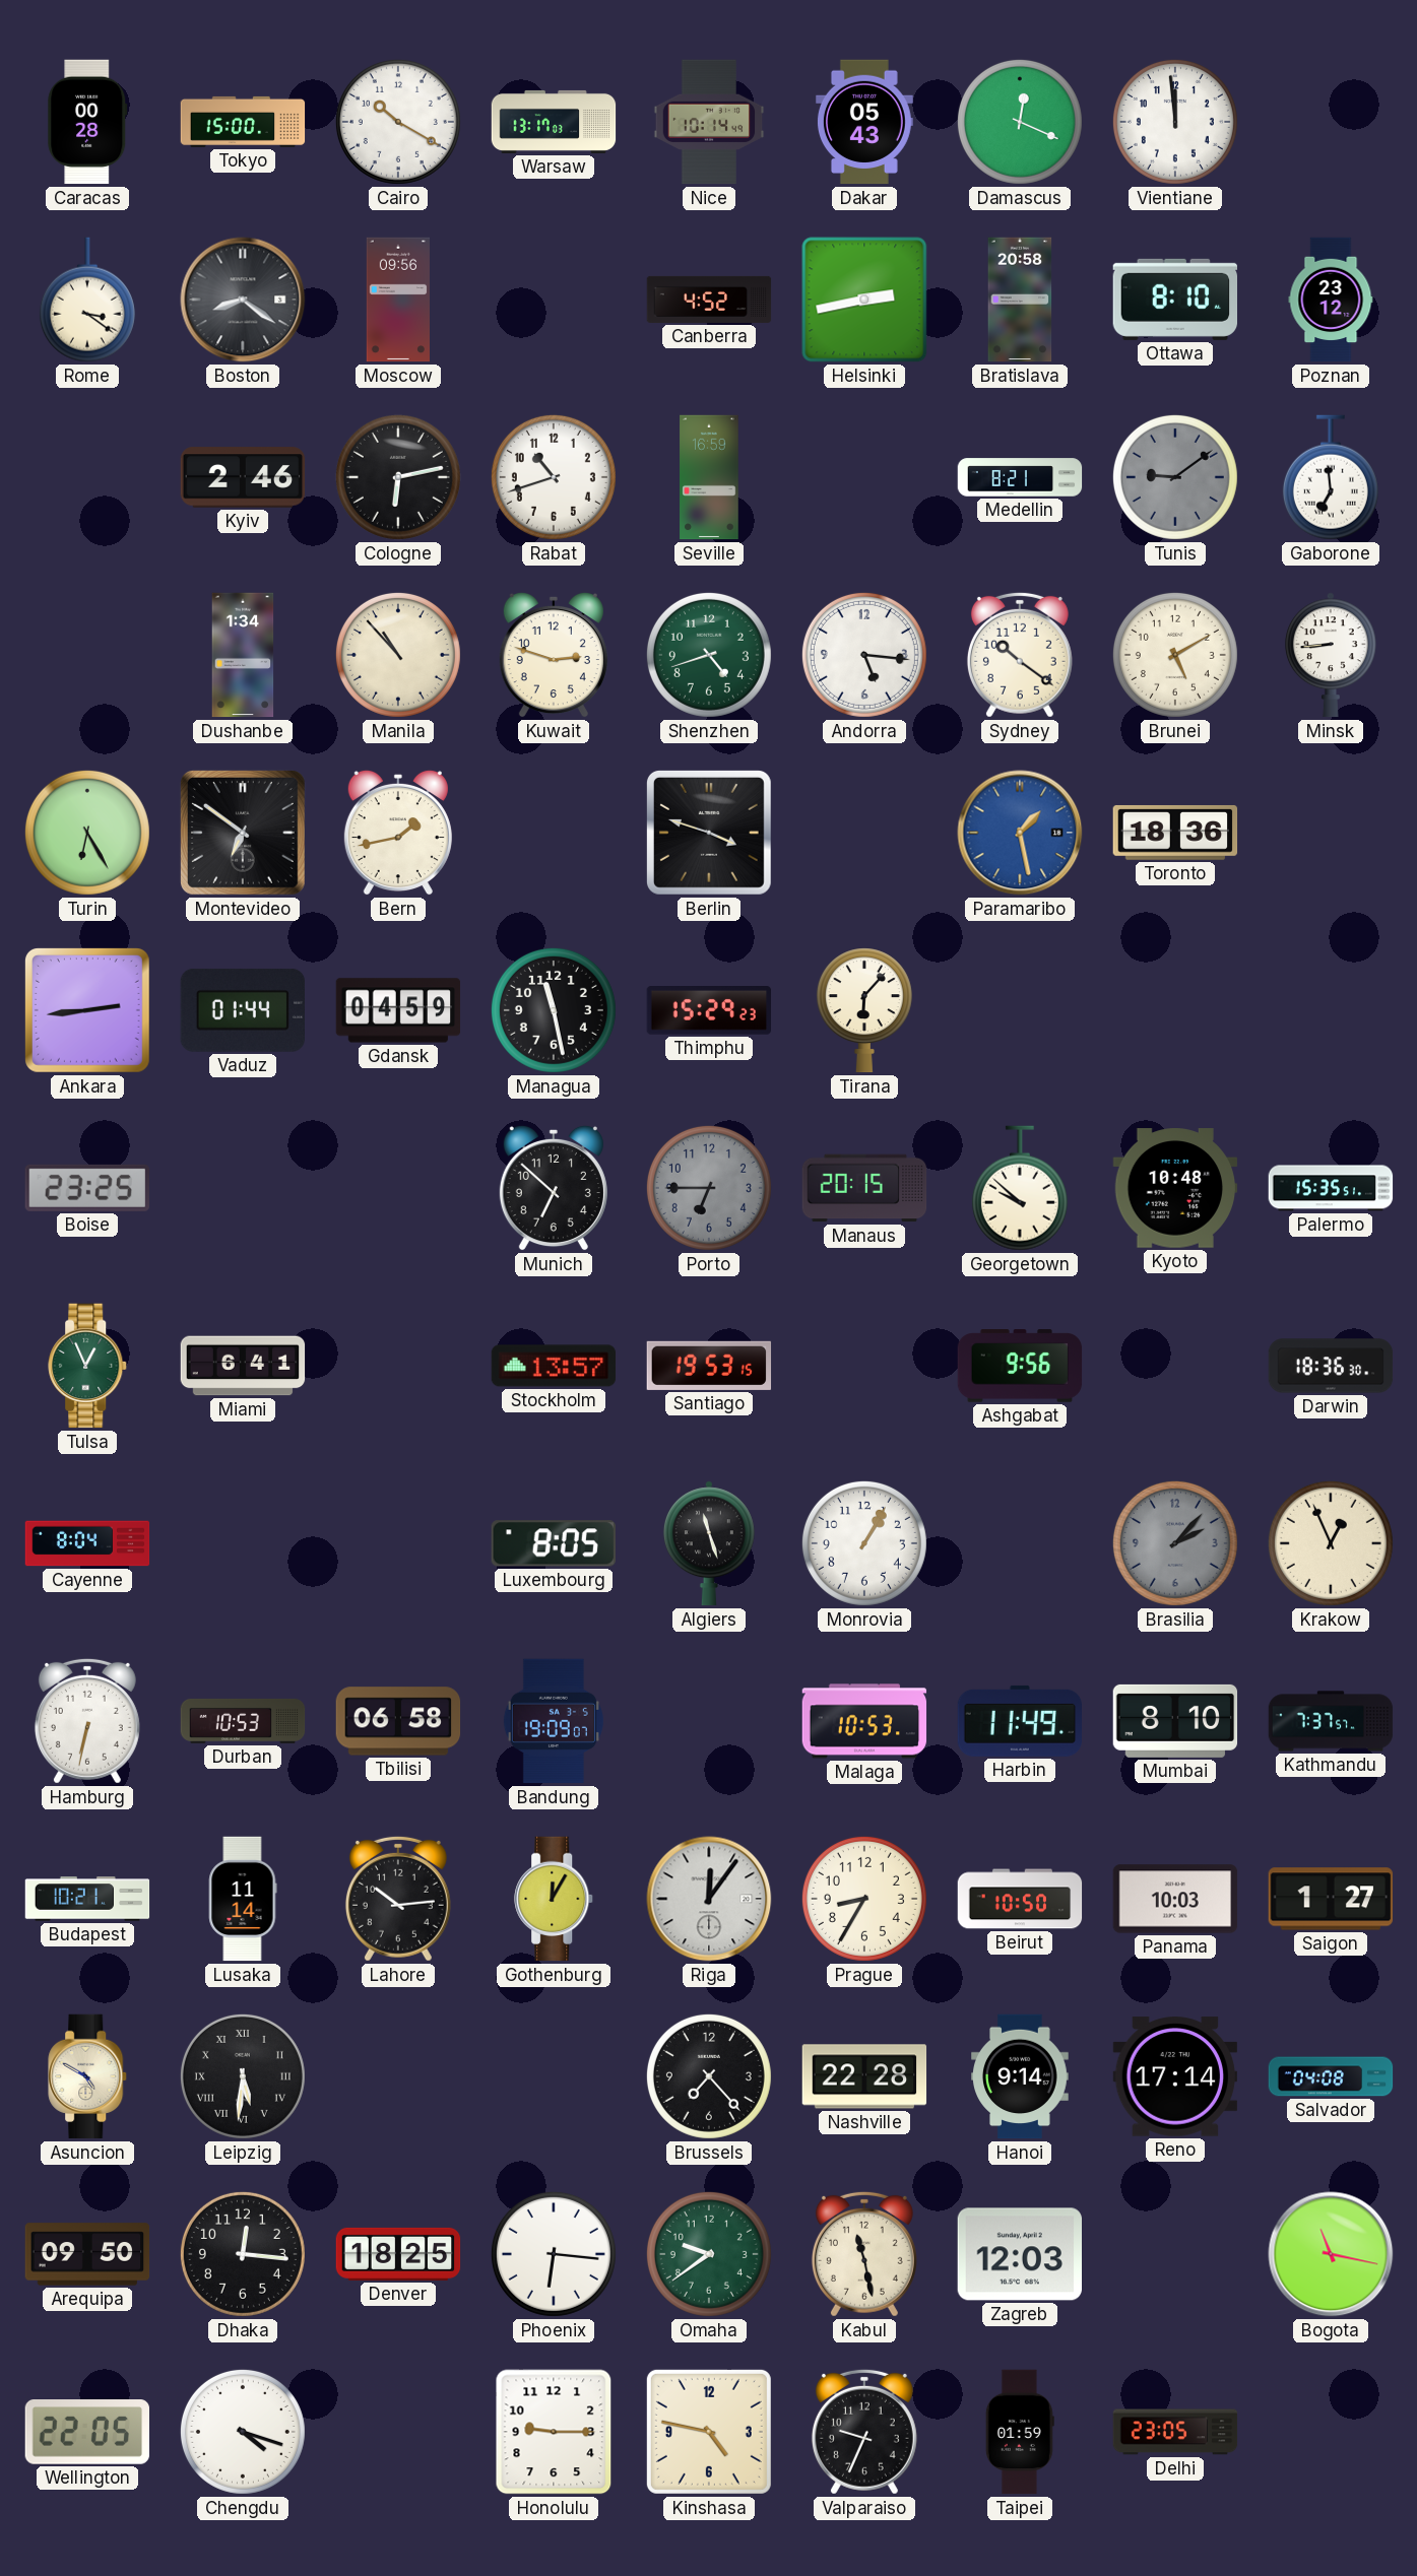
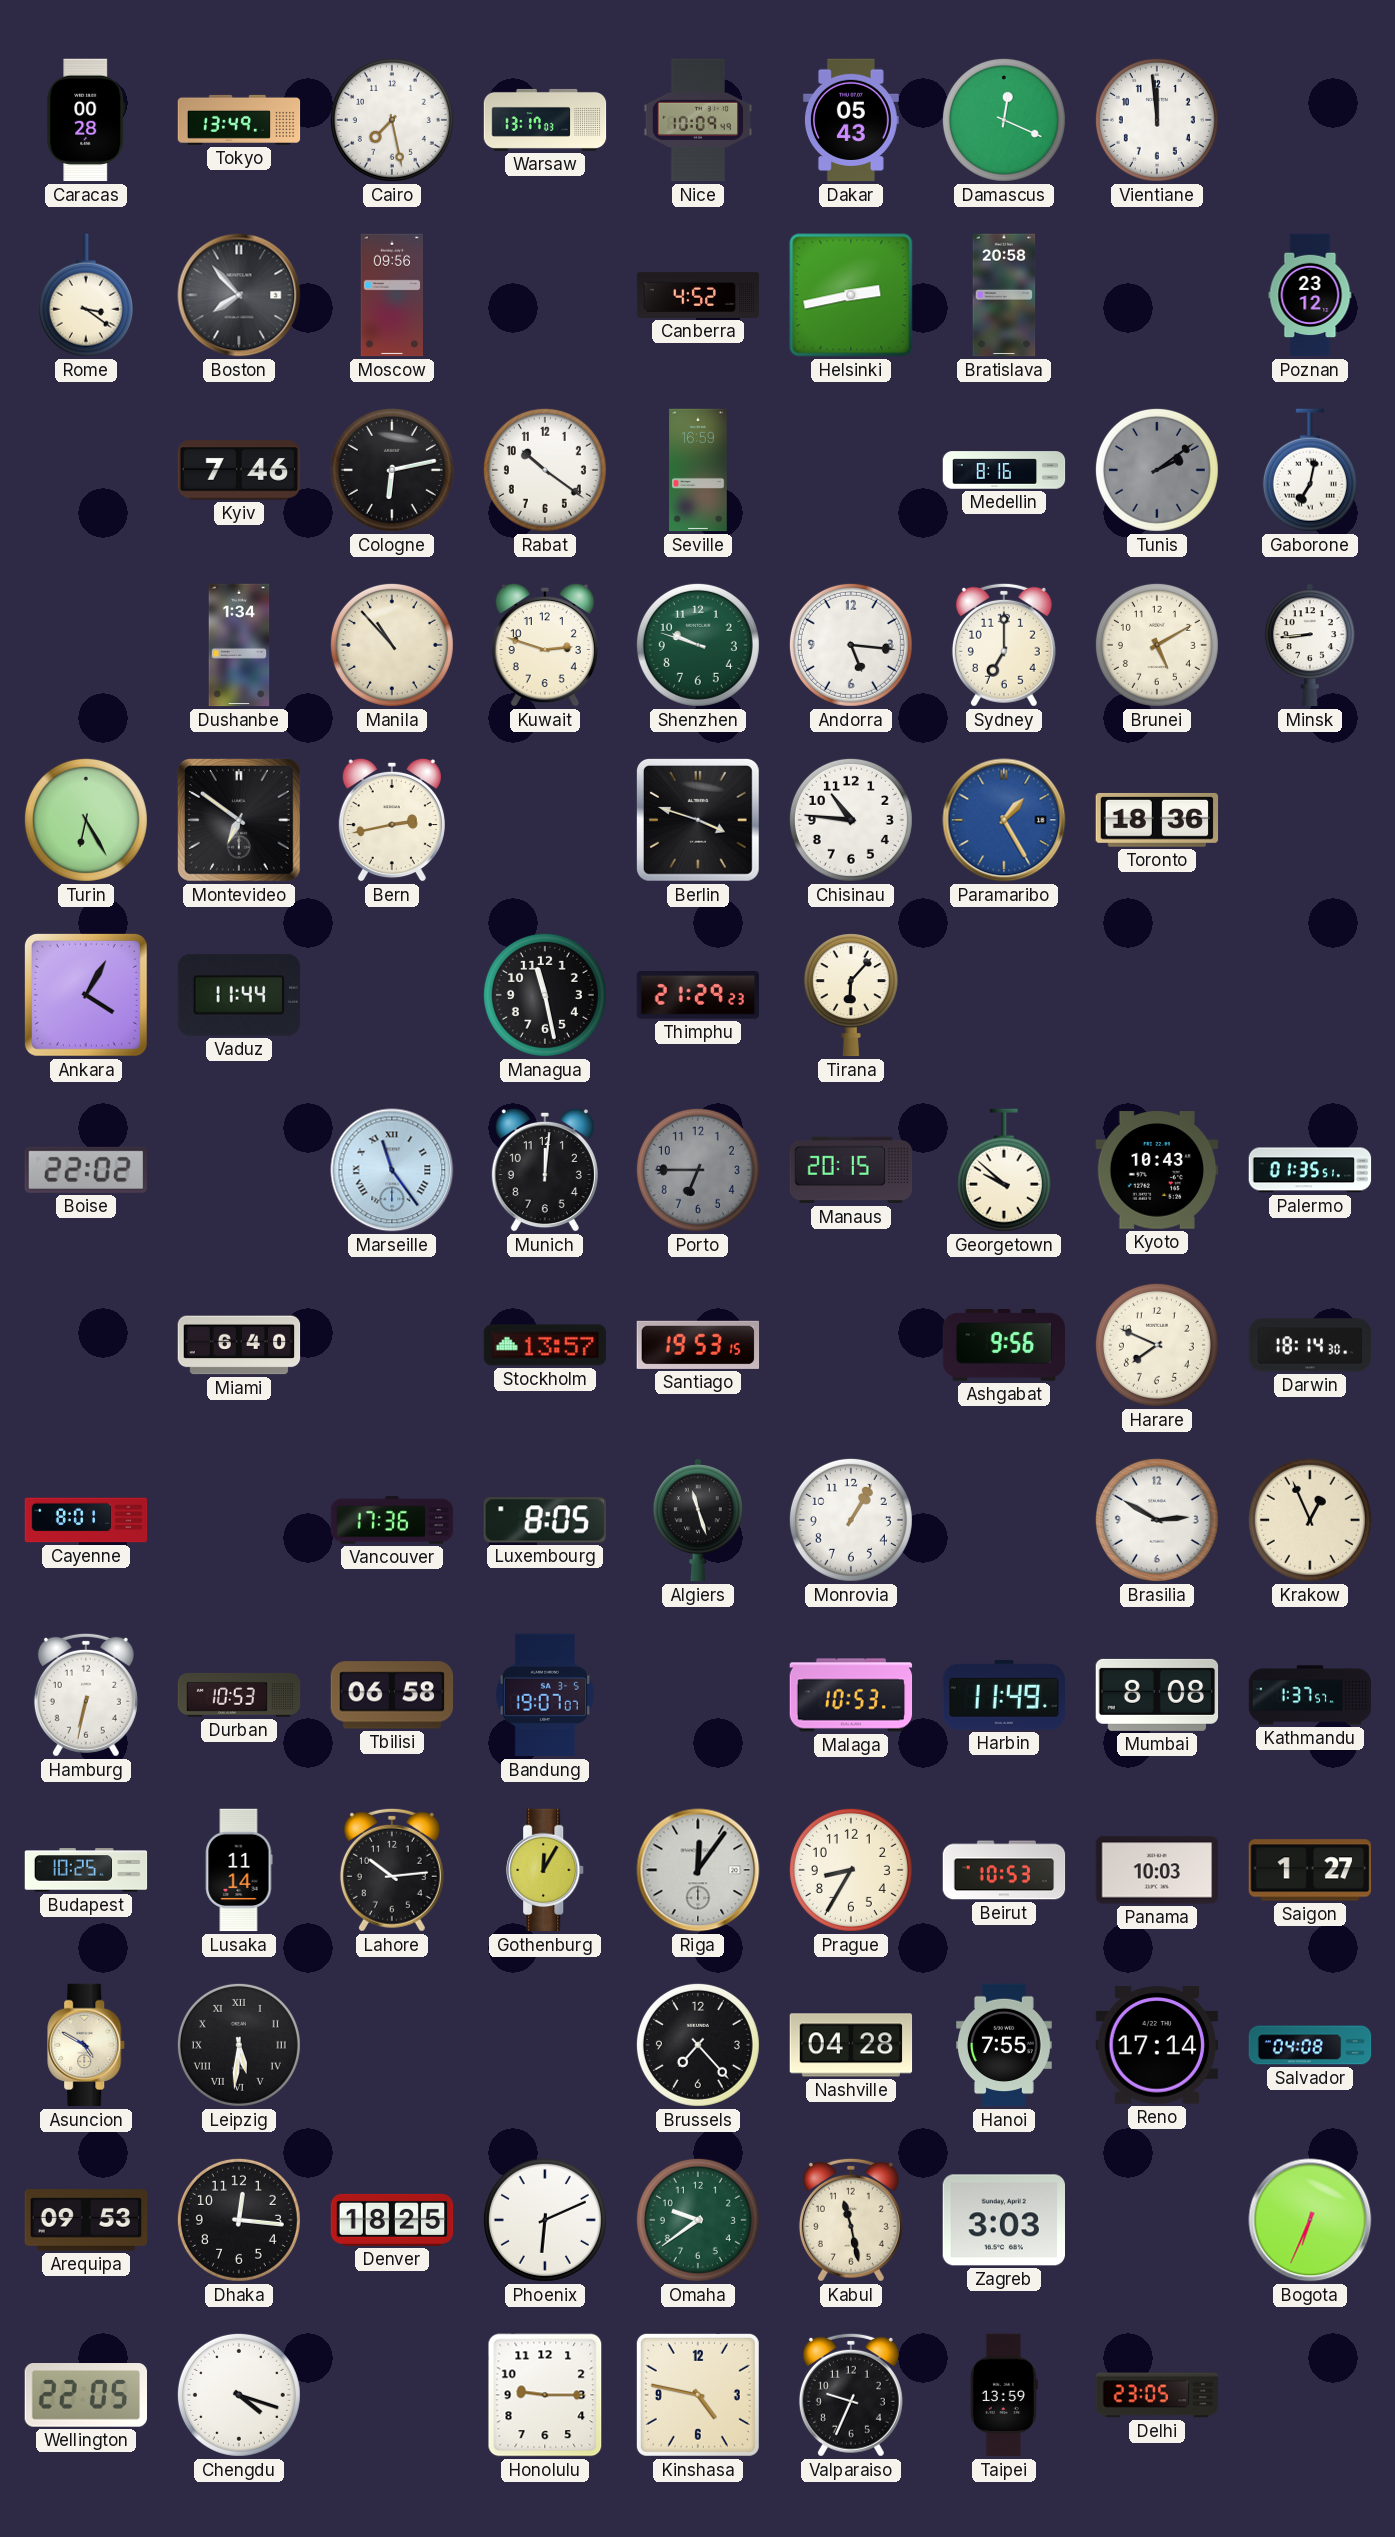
Tokyo: 15:00 -> 13:49
Cairo: 10:20 -> 7:28
Nice: 10:14 -> 10:09
Boston: 8:21 -> 7:53
Ottawa: 8:10 -> none
Kyiv: 2:46 -> 7:46
Rabat: 10:42 -> 10:21
Medellin: 8:21 -> 8:16
Tunis: 9:09 -> 2:09
Gaborone: 6:59 -> 7:02
Shenzhen: 4:42 -> 9:48
Sydney: 10:21 -> 7:00
Bern: 1:43 -> 2:43
Chisinau: none -> 10:46
Paramaribo: 1:28 -> 1:25
Ankara: 2:44 -> 4:05
Vaduz: 01:44 -> 11:44
Gdansk: 04:59 -> none
Thimphu: 15:29 -> 21:29
Boise: 23:25 -> 22:02
Marseille: none -> 11:24
Munich: 6:52 -> 12:01
Kyoto: 10:48 -> 10:43
Palermo: 15:35 -> 01:35
Tulsa: 12:56 -> none
Miami: 6:41 -> 6:40
Harare: none -> 7:49
Darwin: 18:36 -> 18:14
Cayenne: 8:04 -> 8:01
Vancouver: none -> 17:36
Brasilia: 2:07 -> 2:50
Brasilia dial: grey -> white
Bandung: 19:09 -> 19:07
Mumbai: 8:10 -> 8:08
Kathmandu: 7:37 -> 1:37
Budapest: 10:21 -> 10:25
Beirut: 10:50 -> 10:53
Nashville: 22:28 -> 04:28
Hanoi: 9:14 -> 7:55
Arequipa: 09:50 -> 09:53
Phoenix: 6:16 -> 6:11
Zagreb: 12:03 -> 3:03
Bogota: 11:17 -> 6:34
Taipei: 01:59 -> 13:59
